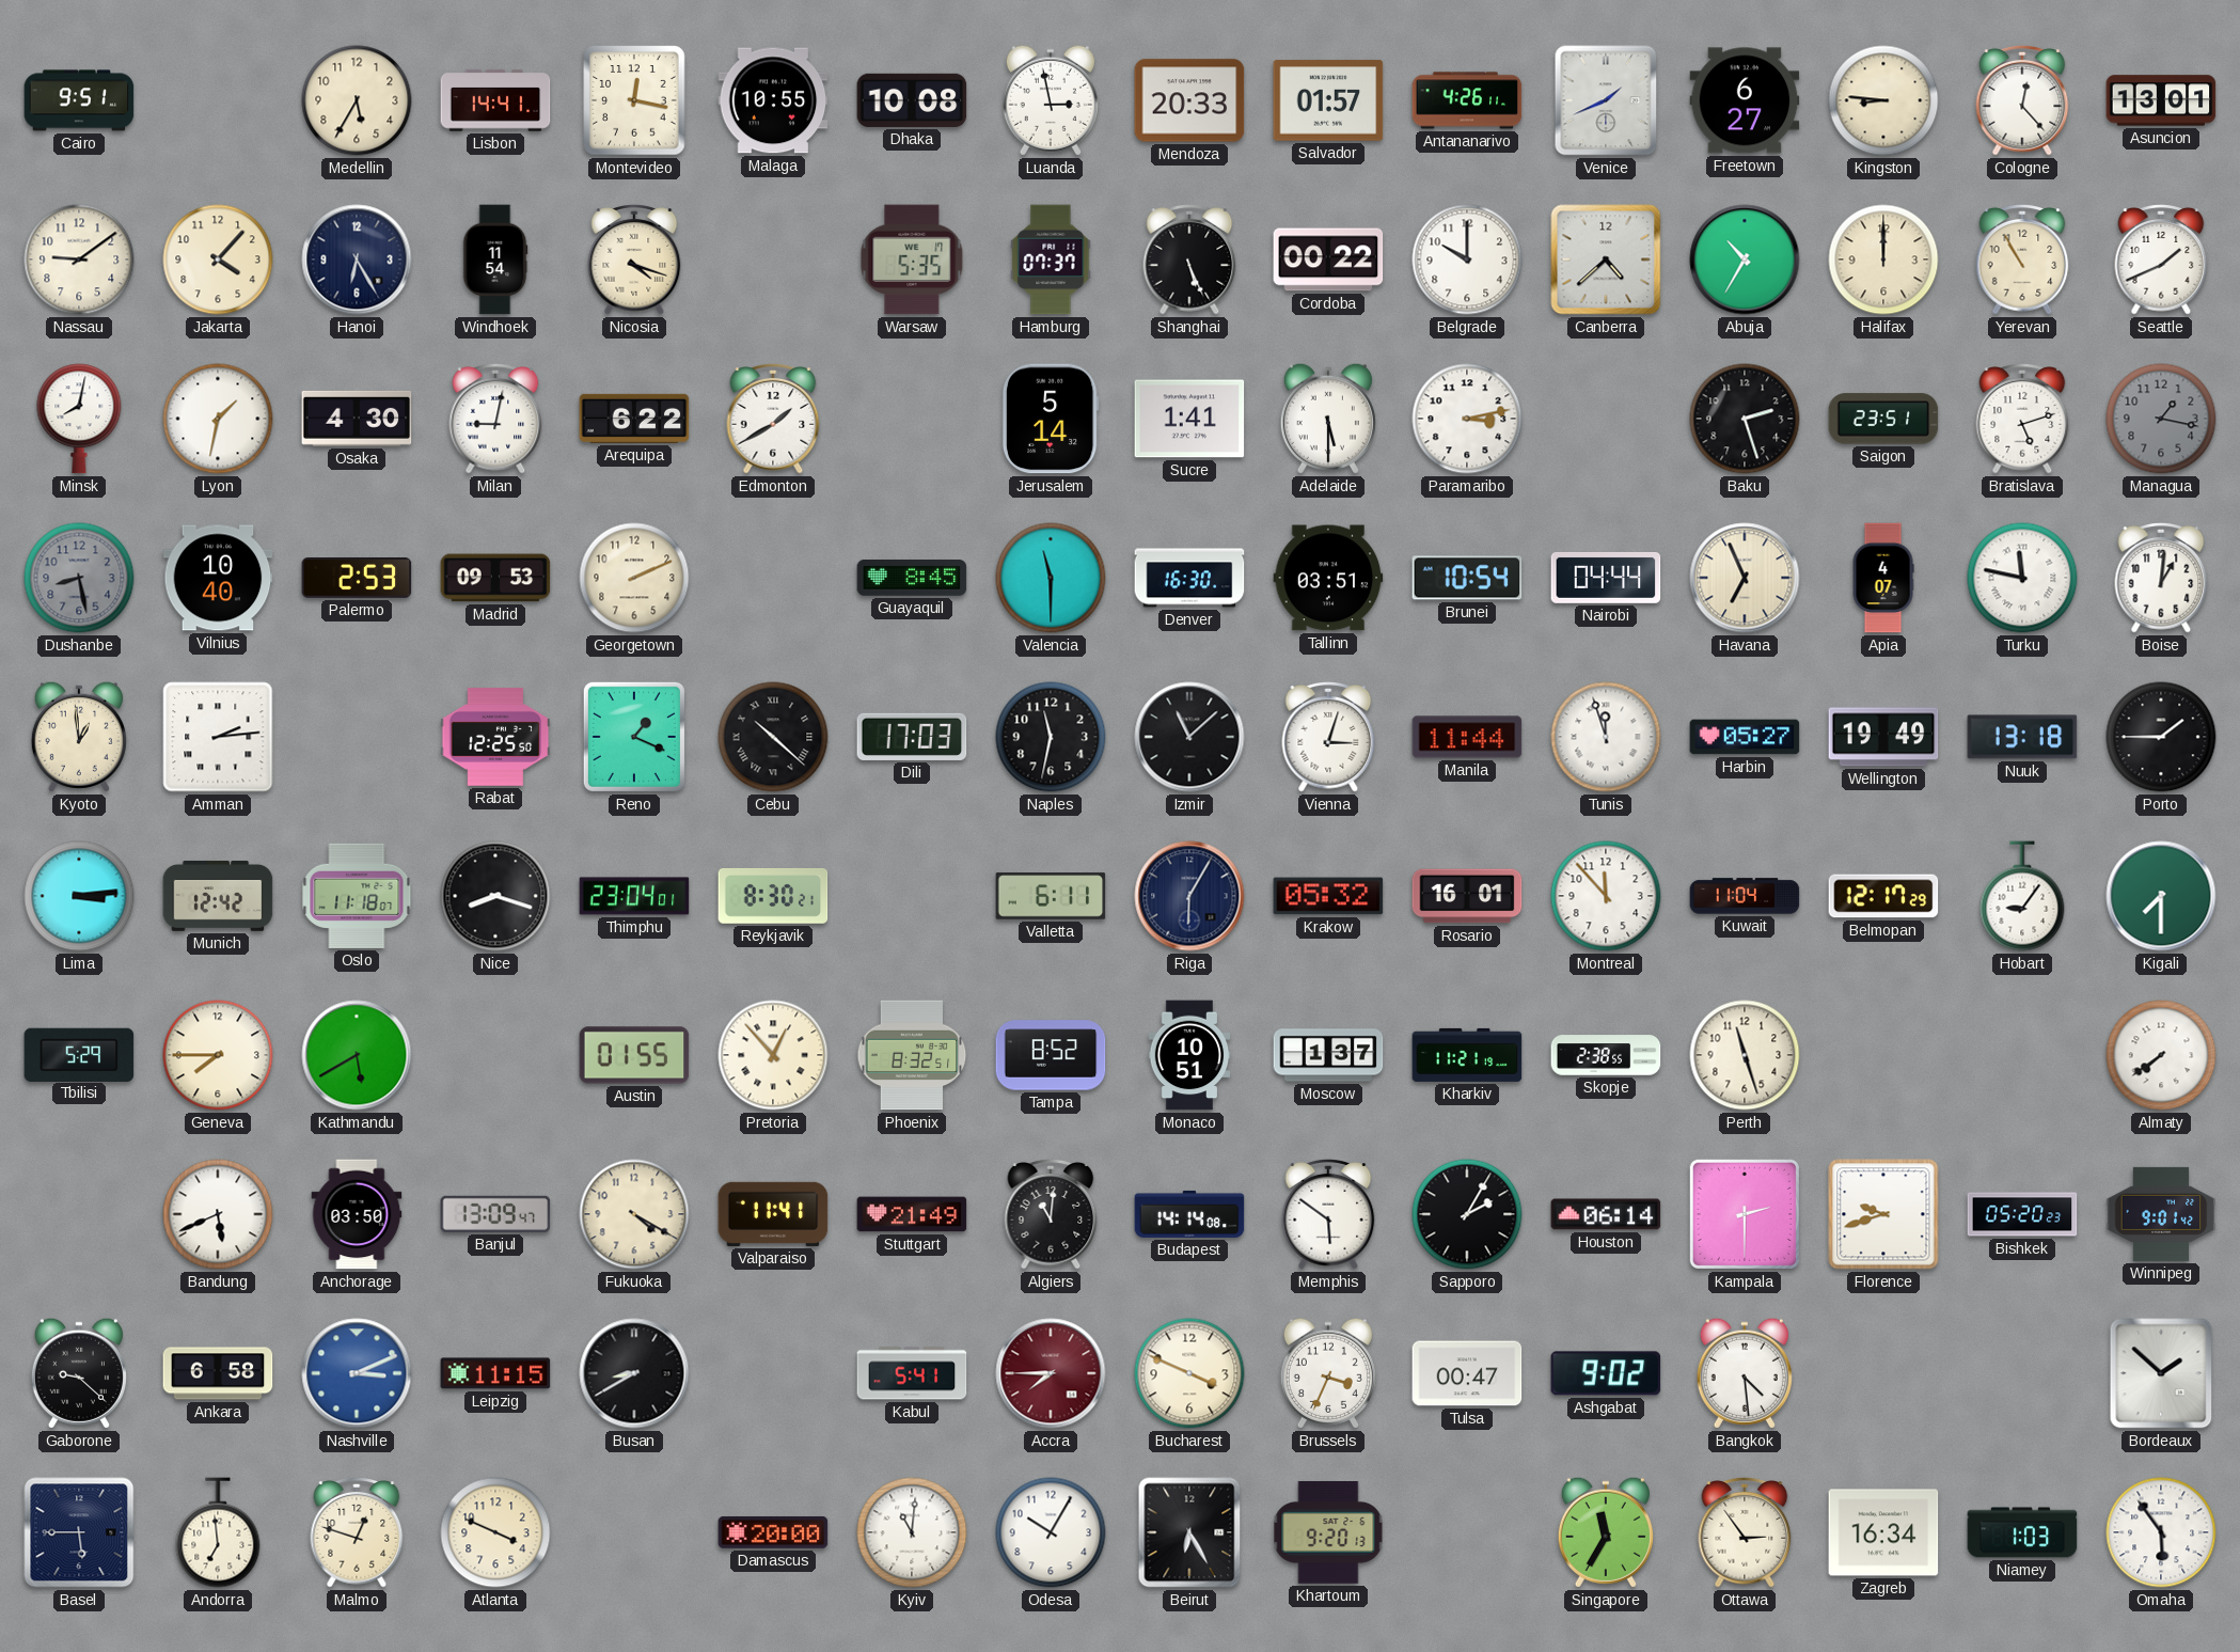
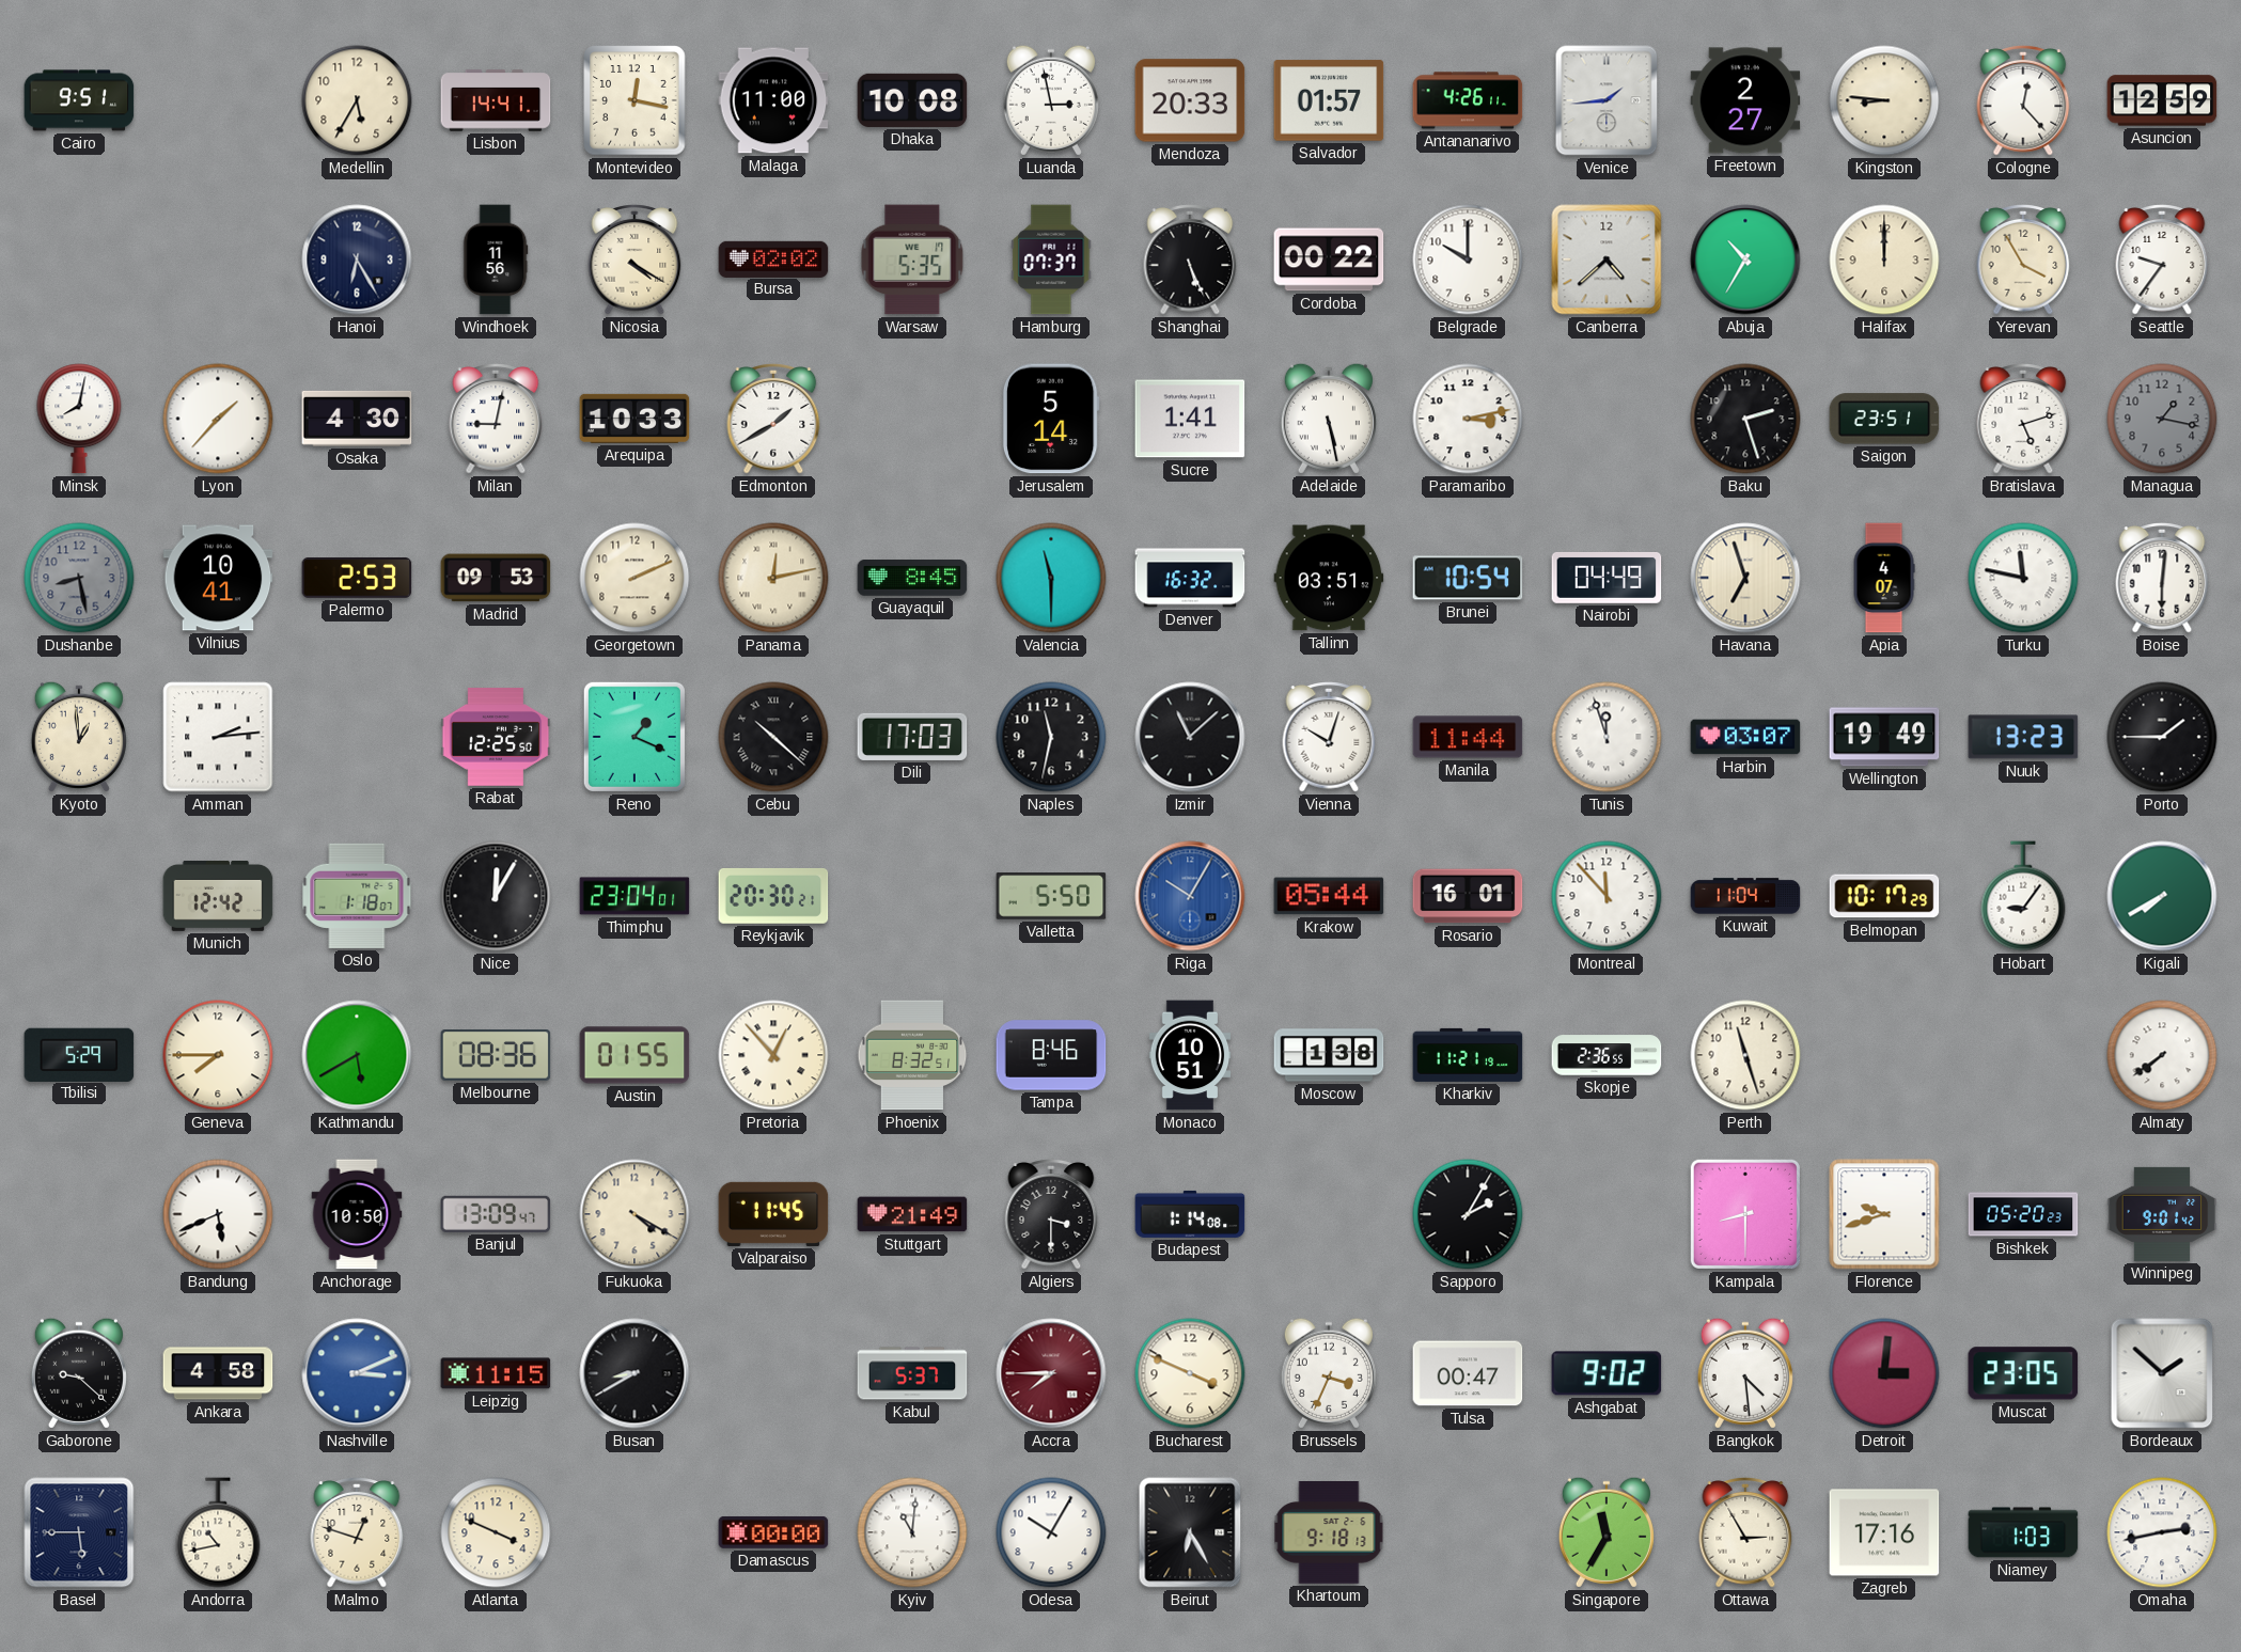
Malaga: 10:55 -> 11:00
Venice: 1:41 -> 1:44
Freetown: 6:27 -> 2:27
Asuncion: 13:01 -> 12:59
Nassau: 9:09 -> none
Jakarta: 4:07 -> none
Windhoek: 11:54 -> 11:56
Nicosia: 4:18 -> 4:20
Bursa: none -> 02:02
Yerevan: 10:55 -> 3:55
Seattle: 1:41 -> 9:36
Lyon: 1:32 -> 1:37
Arequipa: 6:22 -> 10:33
Adelaide: 5:30 -> 5:28
Vilnius: 10:40 -> 10:41
Panama: none -> 12:13
Denver: 16:30 -> 16:32
Nairobi: 04:44 -> 04:49
Havana: 6:56 -> 6:57
Boise: 1:01 -> 6:01
Vienna: 3:03 -> 10:03
Harbin: 05:27 -> 03:07
Nuuk: 13:18 -> 13:23
Lima: 3:14 -> none
Oslo: 11:18 -> 1:18
Nice: 8:18 -> 12:05
Reykjavik: 8:30 -> 20:30
Valletta: 6:11 -> 5:50
Riga: 6:05 -> 10:05
Riga dial: navy -> blue
Krakow: 05:32 -> 05:44
Belmopan: 12:17 -> 10:17
Kigali: 7:30 -> 7:40
Melbourne: none -> 08:36
Tampa: 8:52 -> 8:46
Moscow: 1:37 -> 1:38
Skopje: 2:38 -> 2:36
Anchorage: 03:50 -> 10:50
Valparaiso: 11:41 -> 11:45
Algiers: 11:01 -> 3:30
Budapest: 14:14 -> 1:14
Memphis: 5:51 -> none
Houston: 06:14 -> none
Kampala: 2:30 -> 8:30
Ankara: 6:58 -> 4:58
Kabul: 5:41 -> 5:37
Detroit: none -> 3:01
Muscat: none -> 23:05
Andorra: 6:59 -> 10:43
Damascus: 20:00 -> 00:00
Khartoum: 9:20 -> 9:18
Ottawa: 2:54 -> 2:55
Zagreb: 16:34 -> 17:16
Omaha: 5:54 -> 2:43
